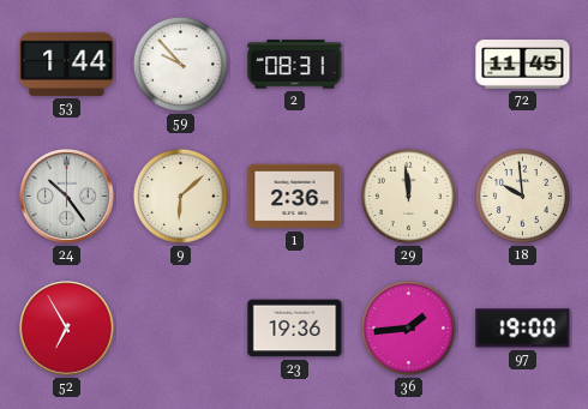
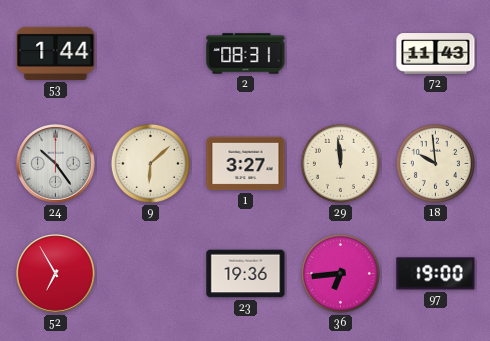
59: 9:53 -> none
72: 11:45 -> 11:43
1: 2:36 -> 3:27
36: 1:44 -> 6:44
